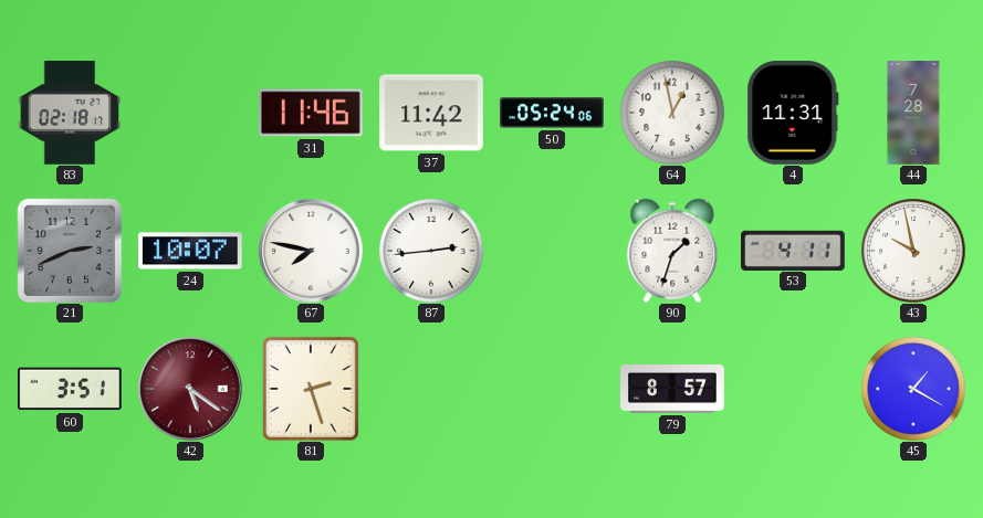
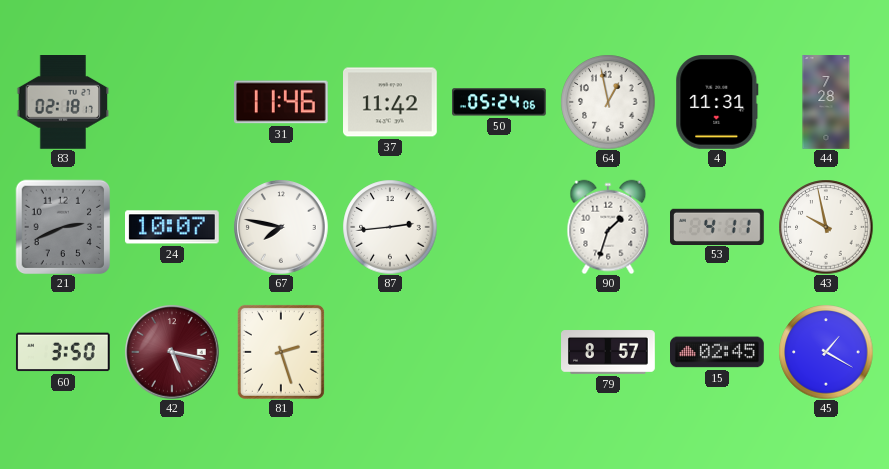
60: 3:51 -> 3:50
42: 5:21 -> 5:17
15: none -> 02:45
